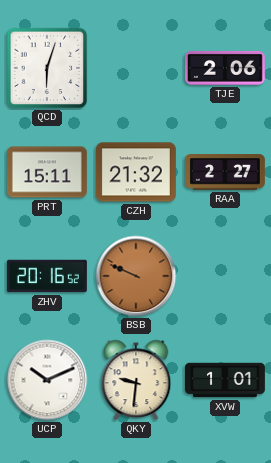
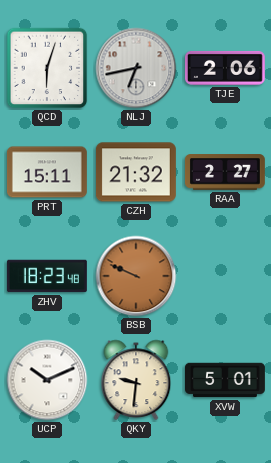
NLJ: none -> 6:43
ZHV: 20:16 -> 18:23
XVW: 1:01 -> 5:01
